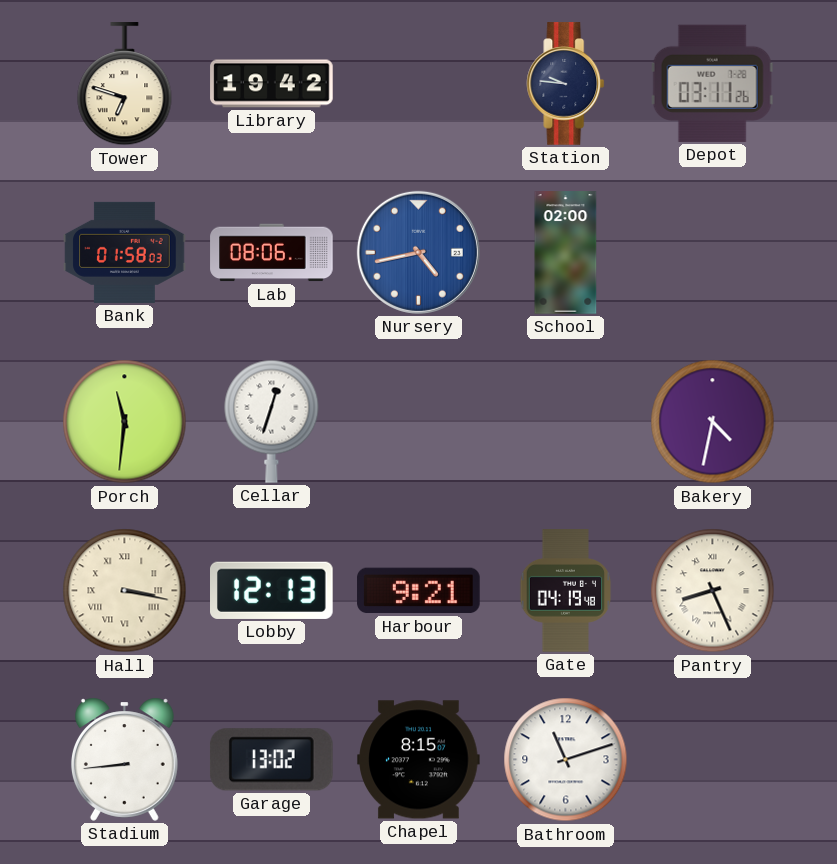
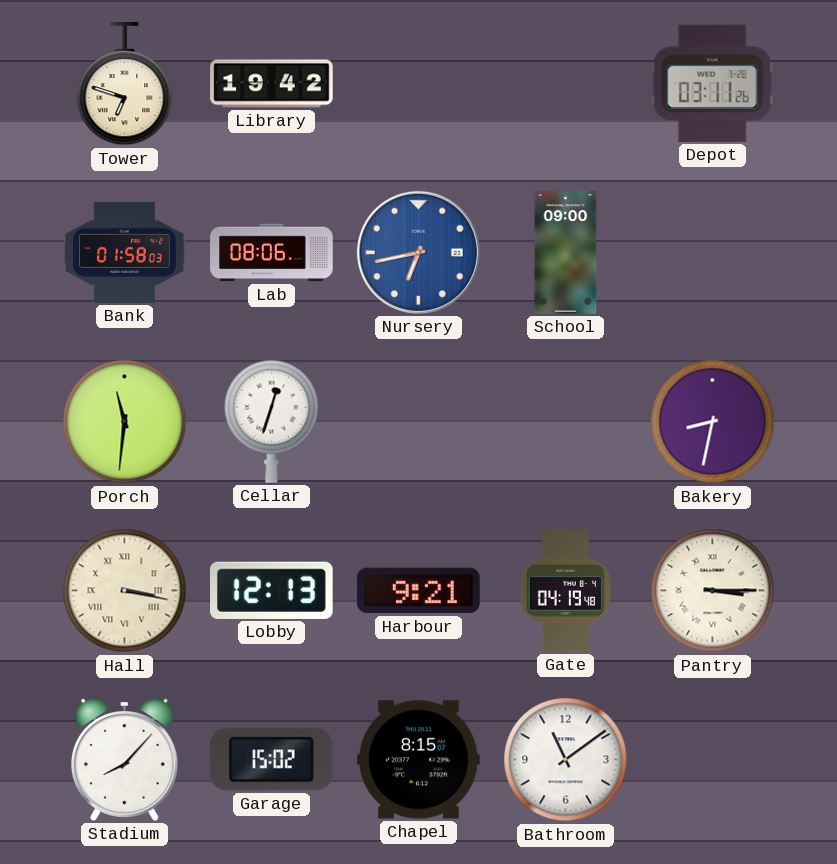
Station: 9:46 -> none
Nursery: 4:43 -> 6:43
School: 02:00 -> 09:00
Bakery: 4:32 -> 8:32
Pantry: 8:26 -> 3:15
Stadium: 8:44 -> 8:07
Garage: 13:02 -> 15:02
Bathroom: 11:12 -> 11:09
